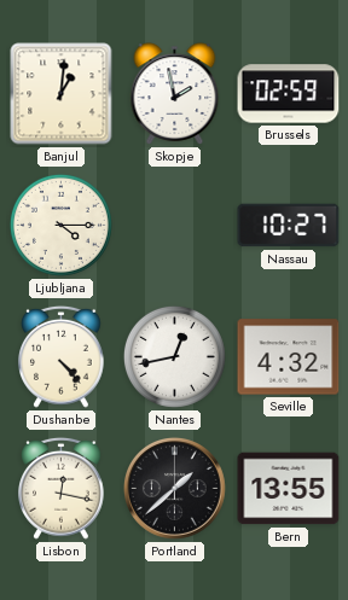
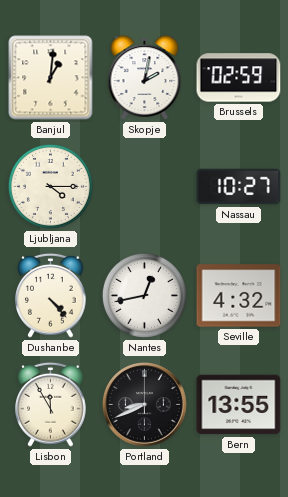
Skopje: 1:58 -> 2:02
Lisbon: 12:17 -> 11:55
Portland: 1:38 -> 8:41
